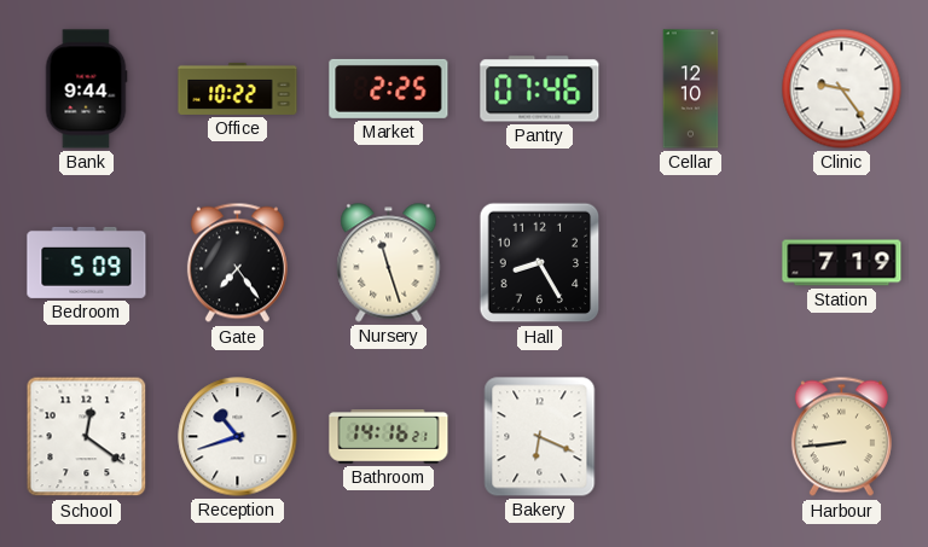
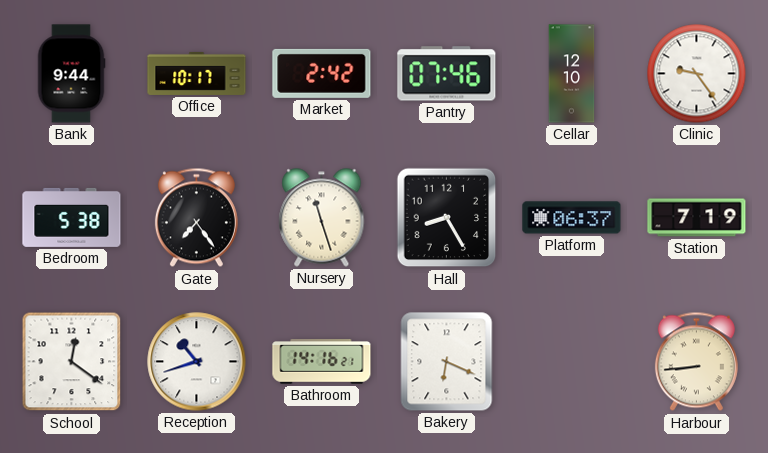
Office: 10:22 -> 10:17
Market: 2:25 -> 2:42
Bedroom: 5:09 -> 5:38
Platform: none -> 06:37
